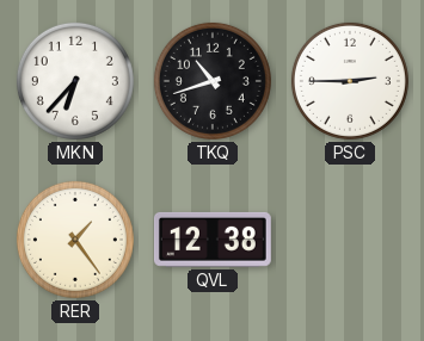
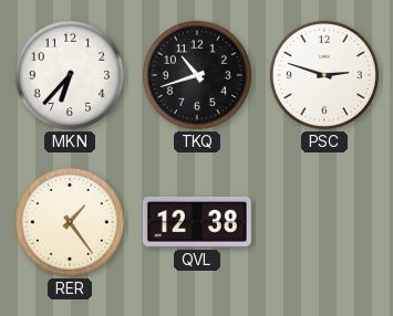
PSC: 2:45 -> 2:48
